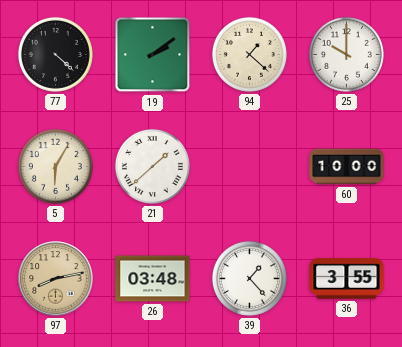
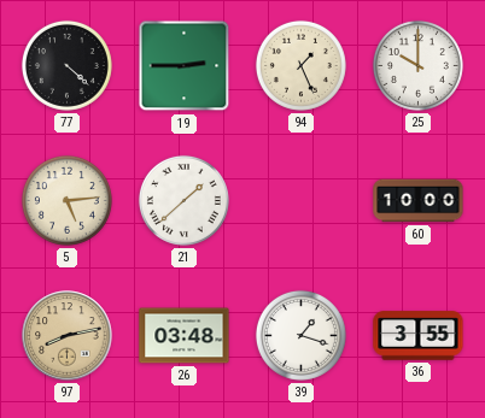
19: 2:09 -> 2:45
94: 1:22 -> 1:26
5: 6:05 -> 5:14
39: 1:23 -> 1:18
